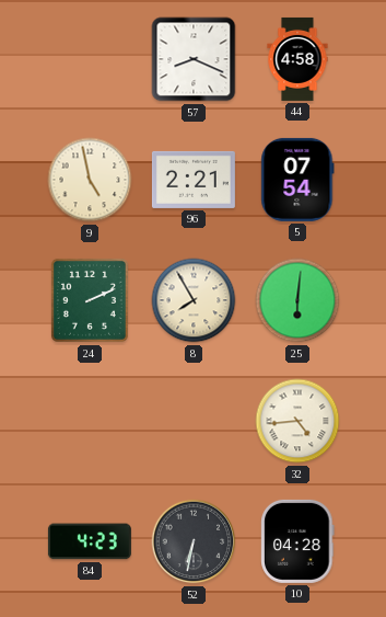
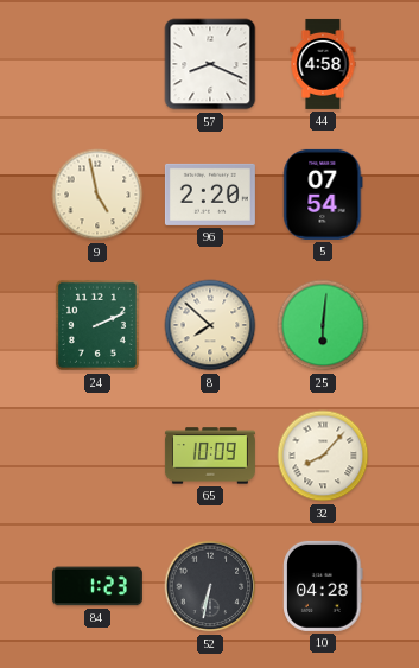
96: 2:21 -> 2:20
8: 7:55 -> 7:52
65: none -> 10:09
32: 4:44 -> 8:07
84: 4:23 -> 1:23
